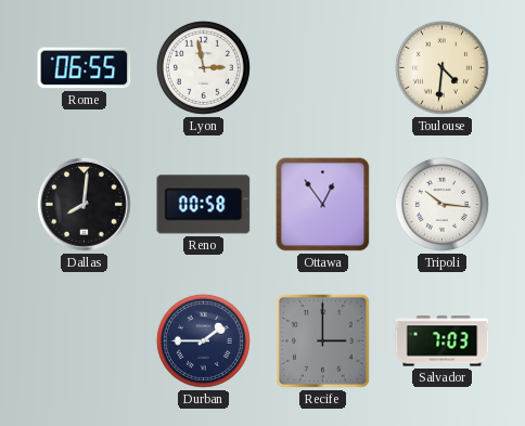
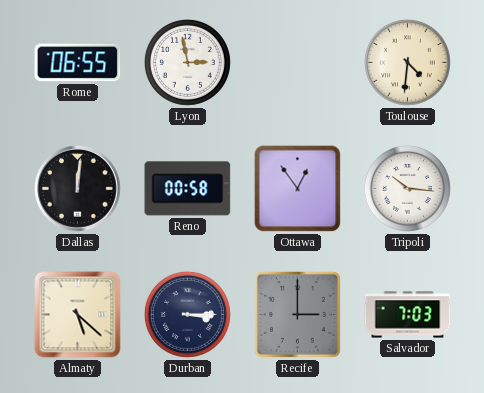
Dallas: 8:01 -> 12:01
Almaty: none -> 5:22
Durban: 1:45 -> 3:15
